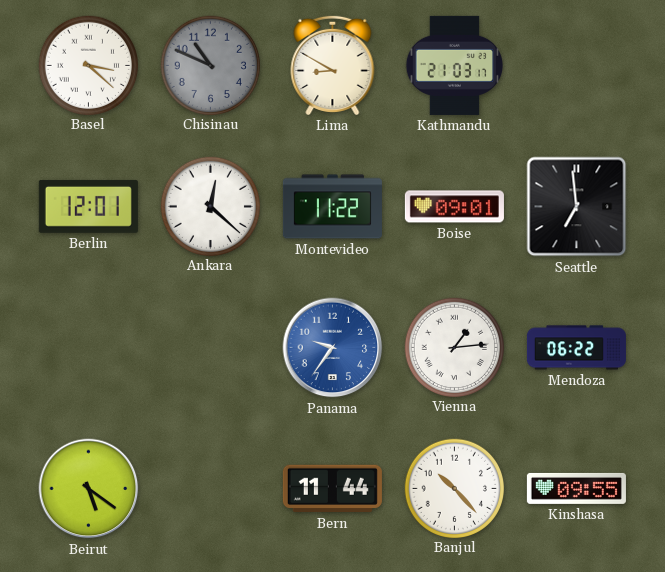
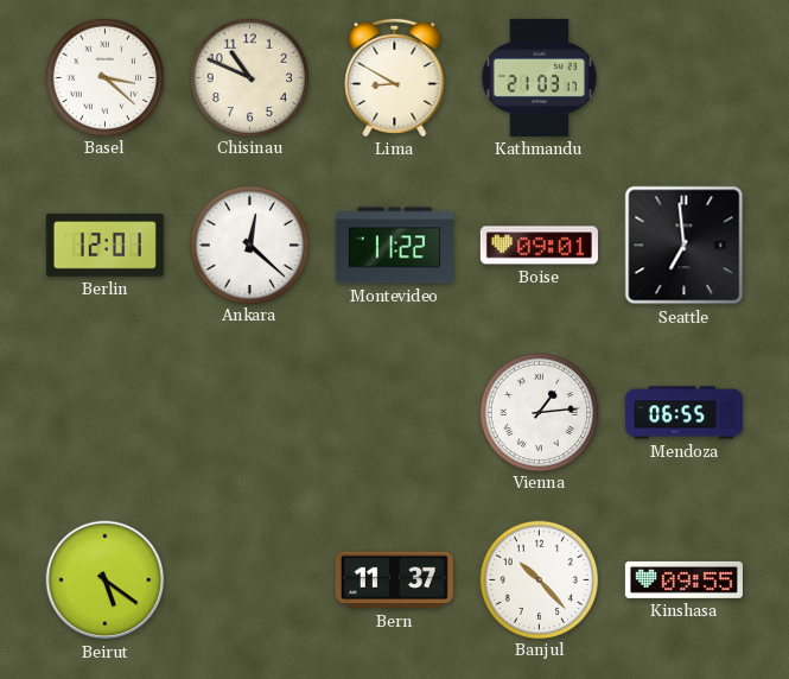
Chisinau dial: grey -> cream
Panama: 9:36 -> none
Mendoza: 06:22 -> 06:55
Bern: 11:44 -> 11:37
